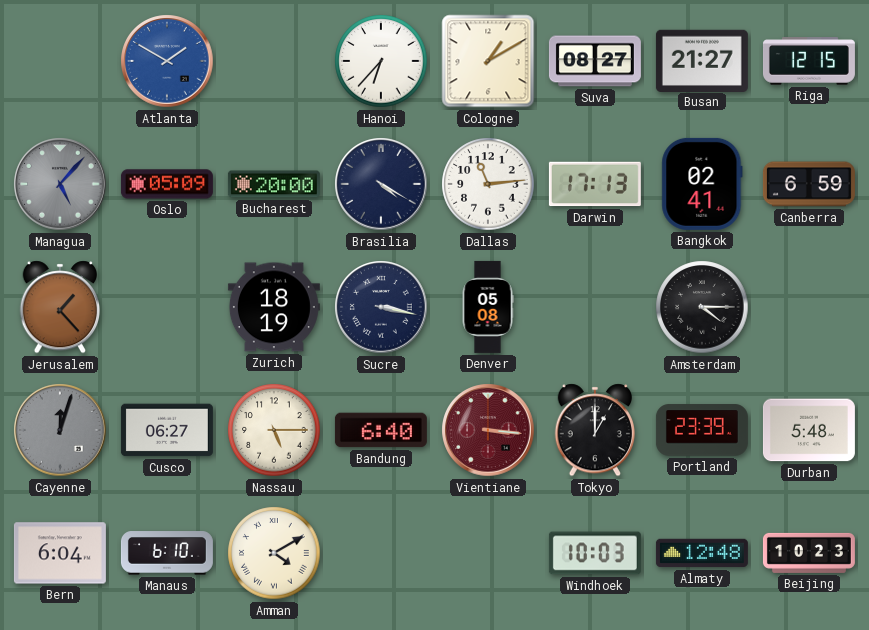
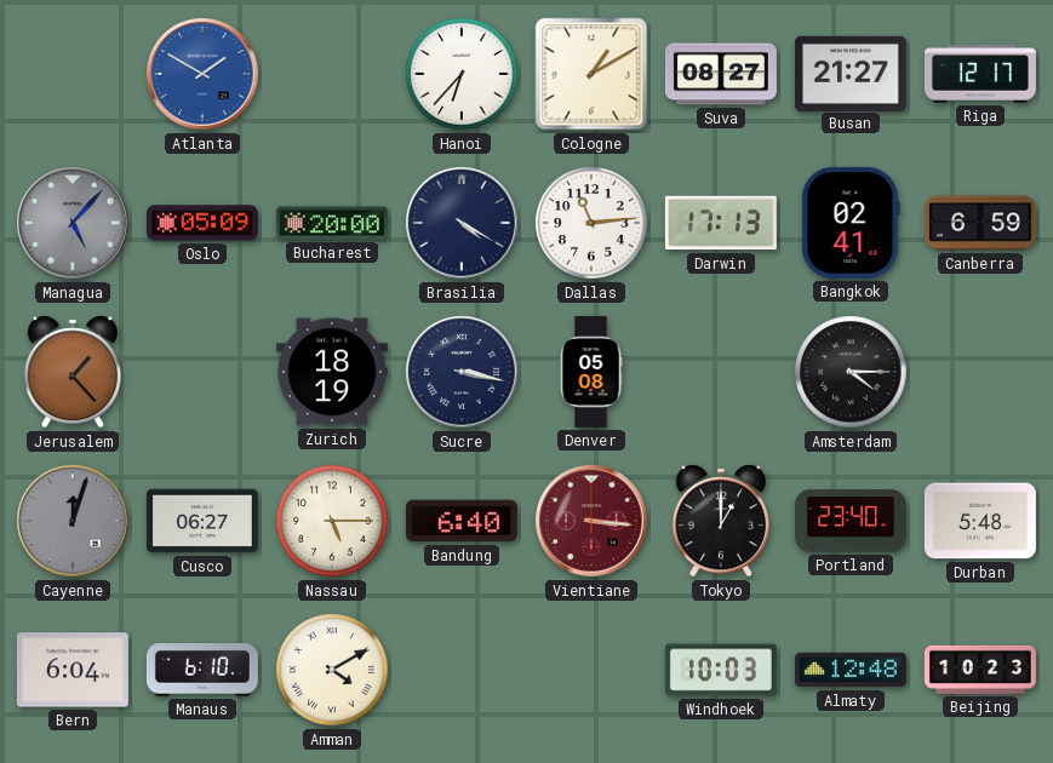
Riga: 12:15 -> 12:17
Portland: 23:39 -> 23:40
